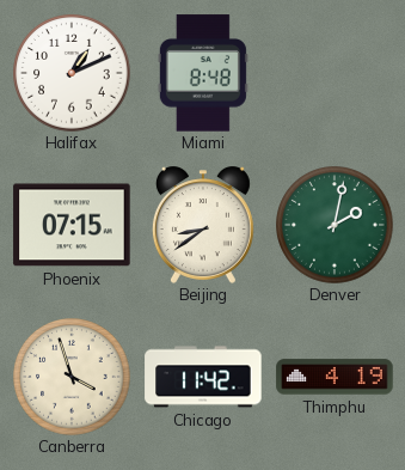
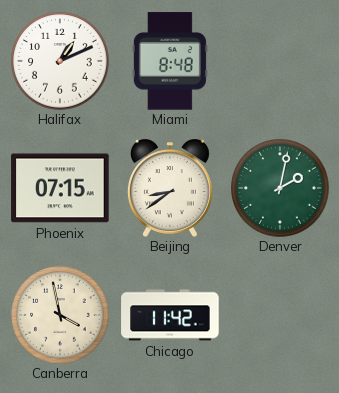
Canberra: 3:57 -> 3:58
Thimphu: 4:19 -> none
